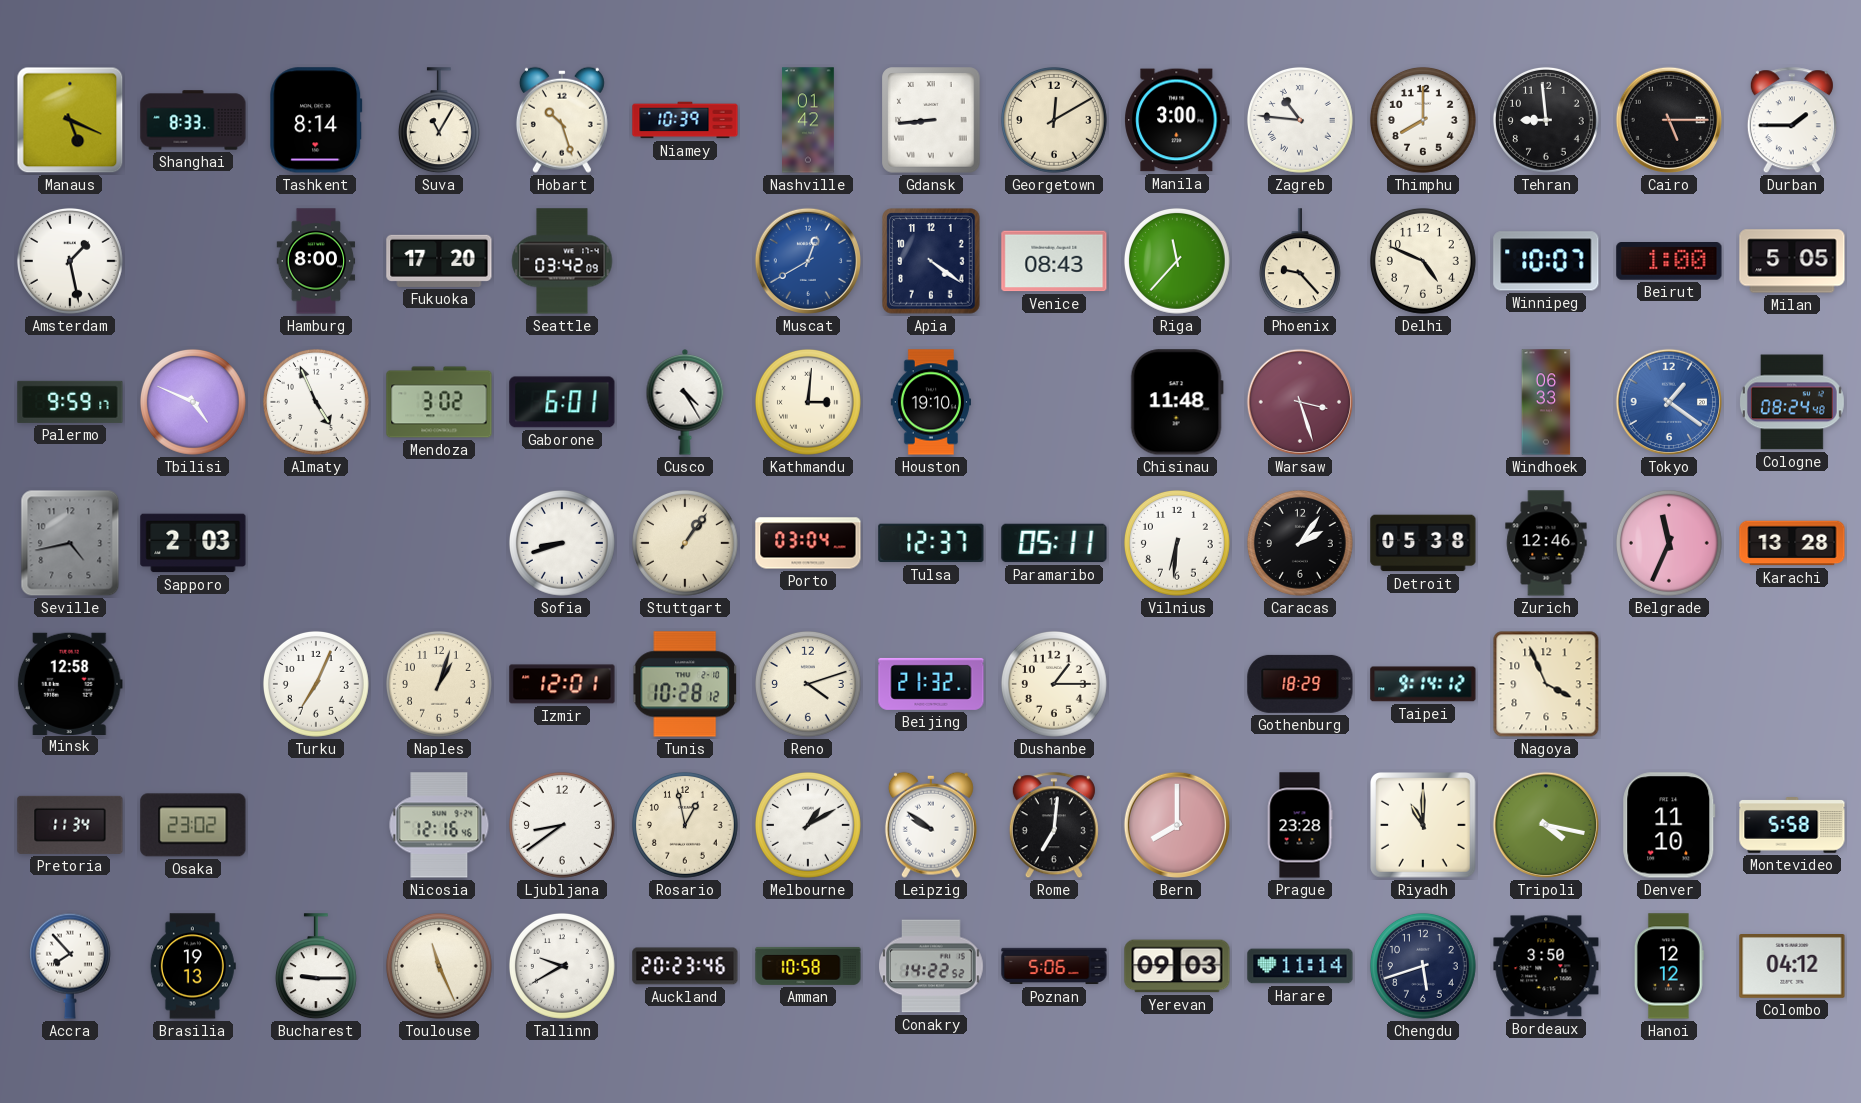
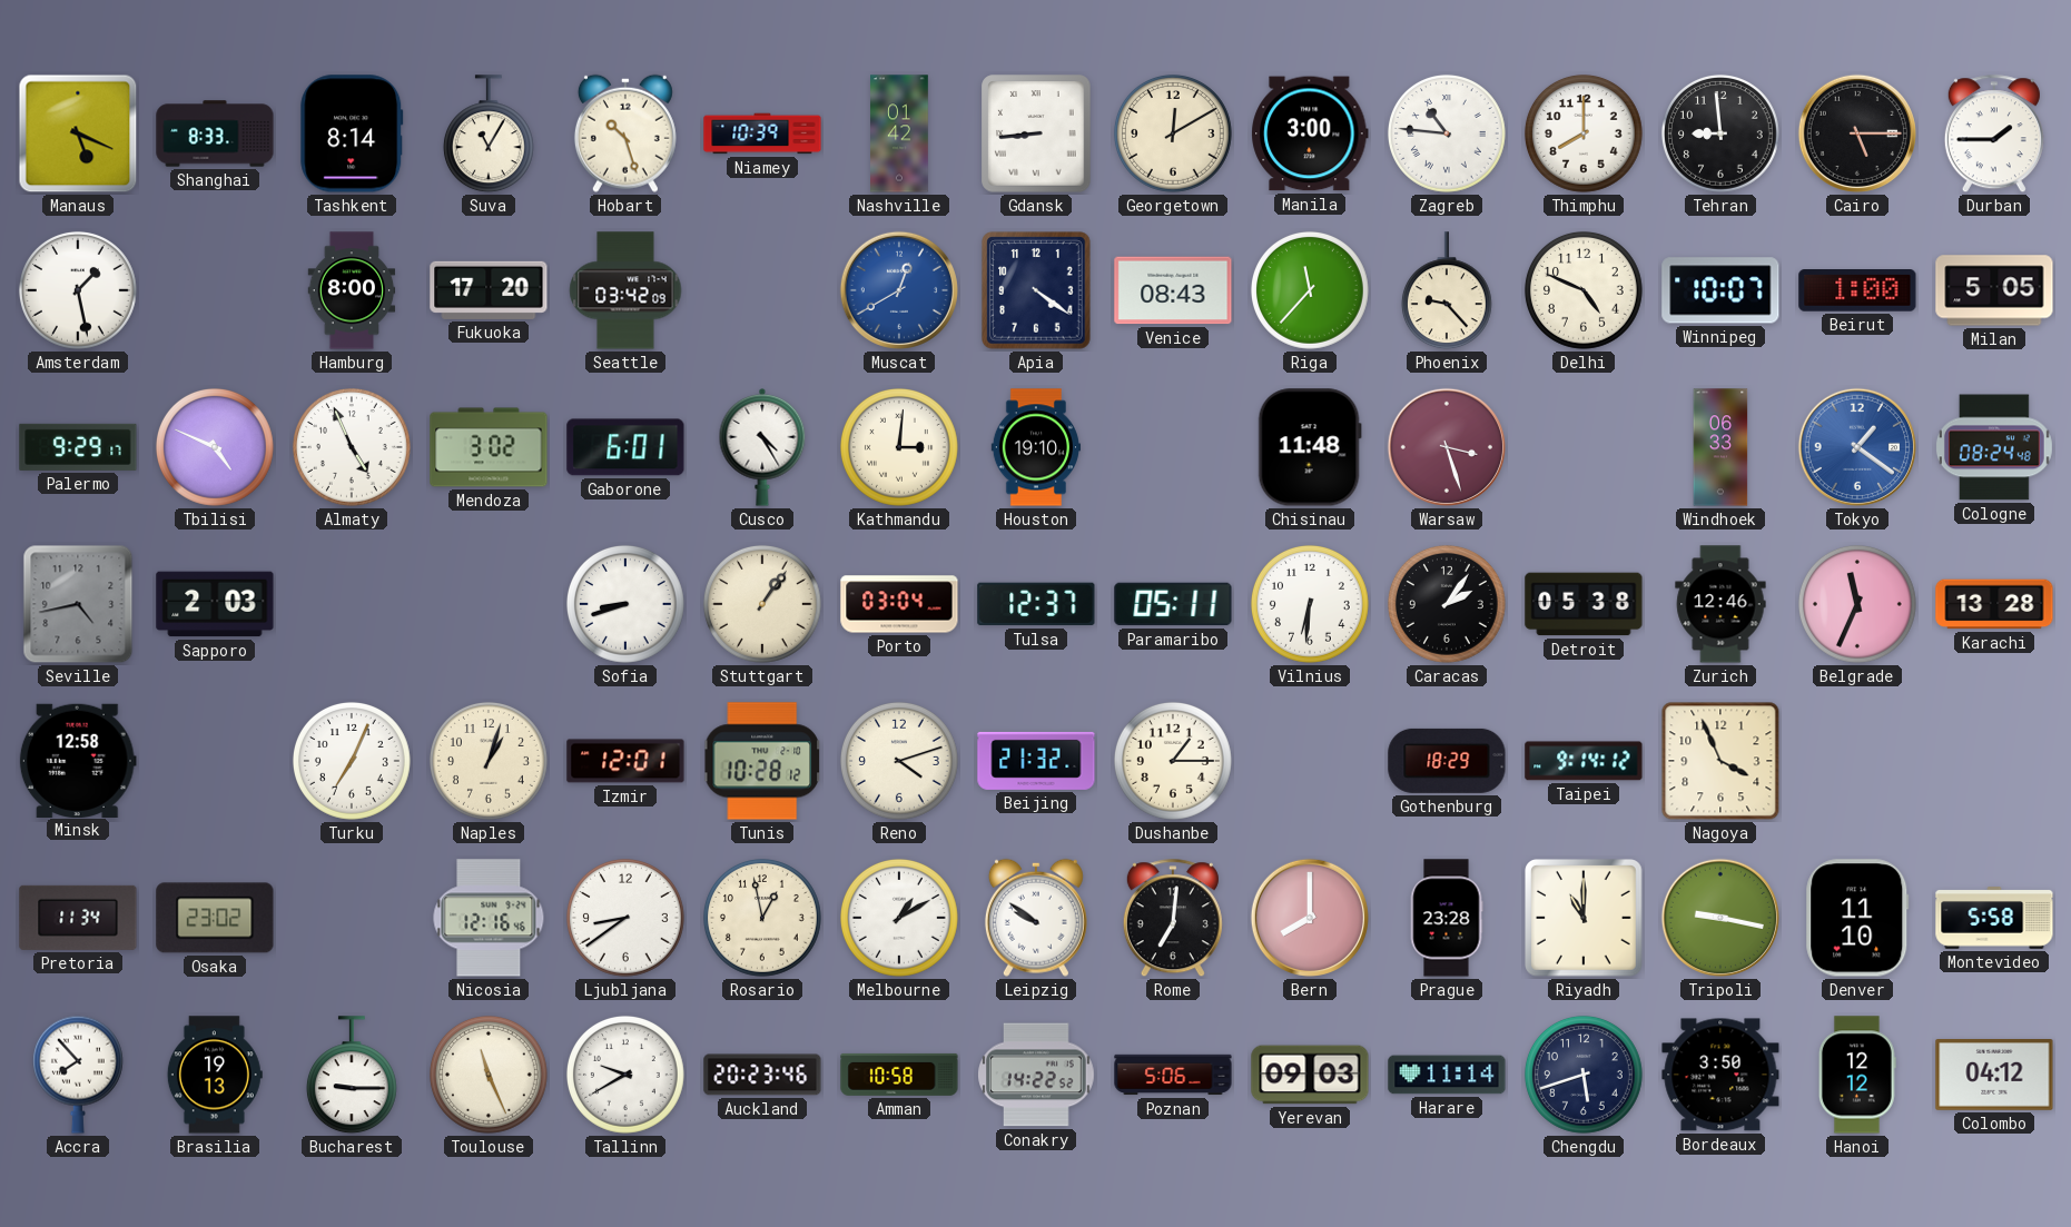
Palermo: 9:59 -> 9:29
Tripoli: 4:17 -> 9:17
